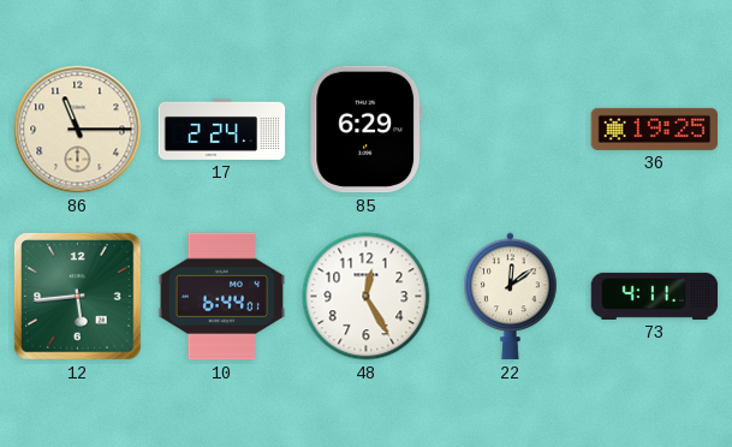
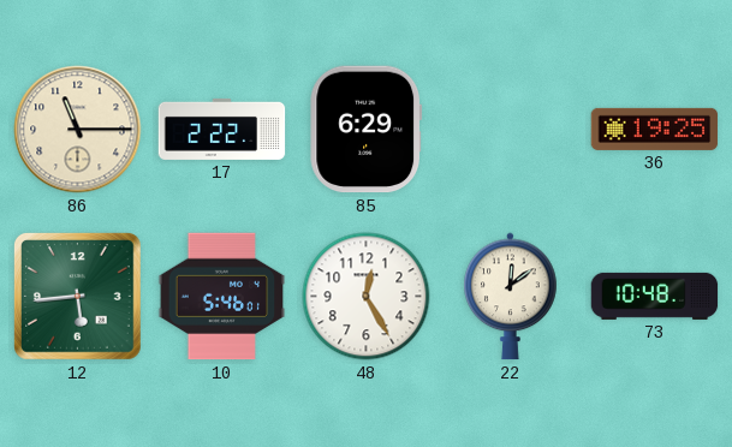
17: 2:24 -> 2:22
10: 6:44 -> 5:46
73: 4:11 -> 10:48
